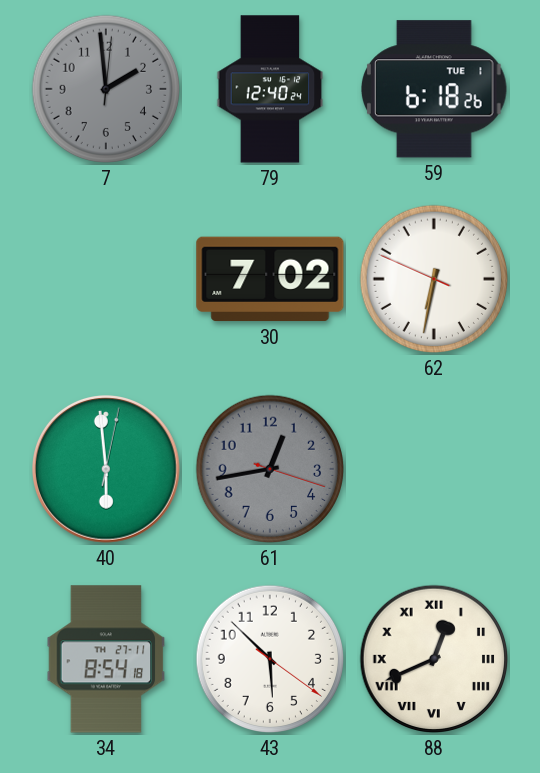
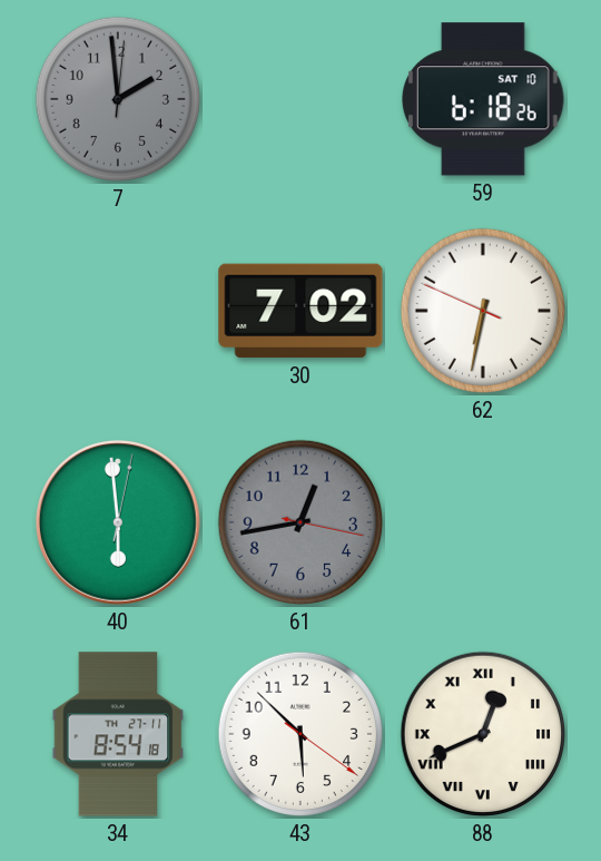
79: 12:40 -> none
59 date: TUE 1 -> SAT 10
61: 12:43:18 -> 12:43:17
